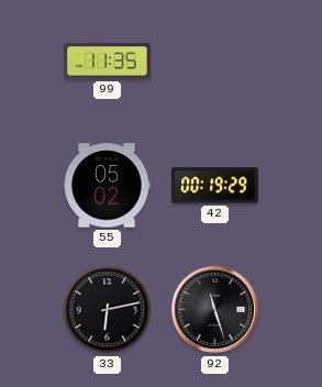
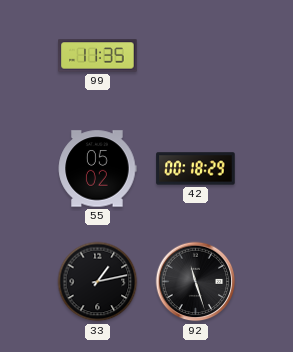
42: 00:19 -> 00:18
33: 6:13 -> 1:13
